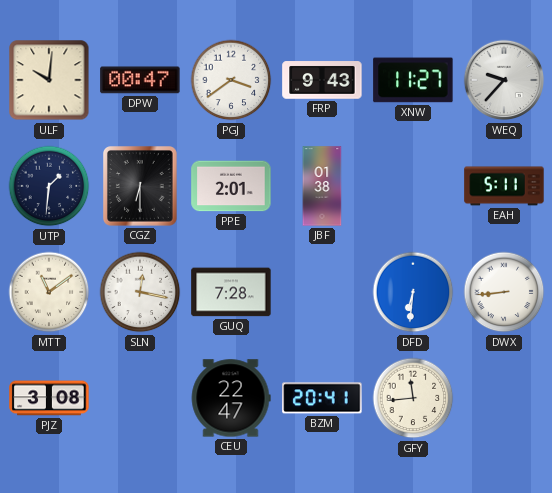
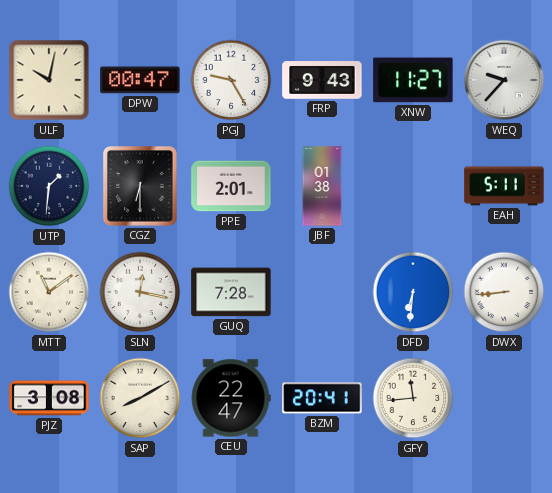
ULF: 10:01 -> 10:02
PGJ: 3:39 -> 9:25
SAP: none -> 8:10
